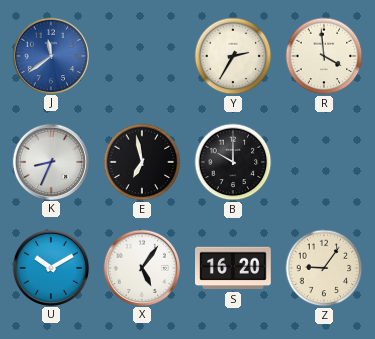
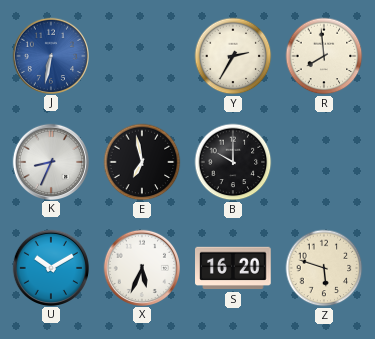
J: 11:39 -> 6:32
R: 3:59 -> 7:59
X: 5:06 -> 5:34
Z: 9:06 -> 5:48
